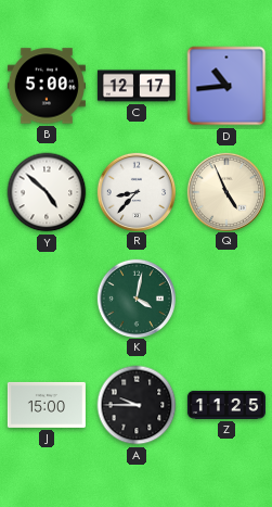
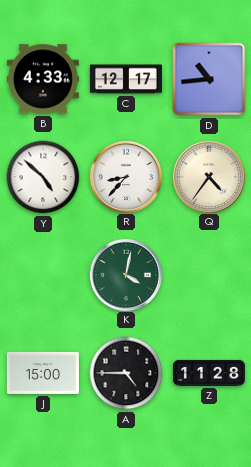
B: 5:00 -> 4:33
Q: 4:56 -> 4:36
A: 9:45 -> 4:45
Z: 11:25 -> 11:28
